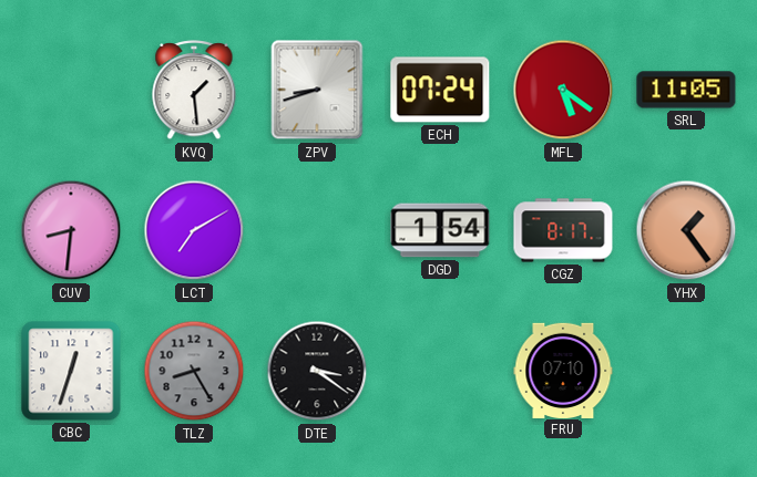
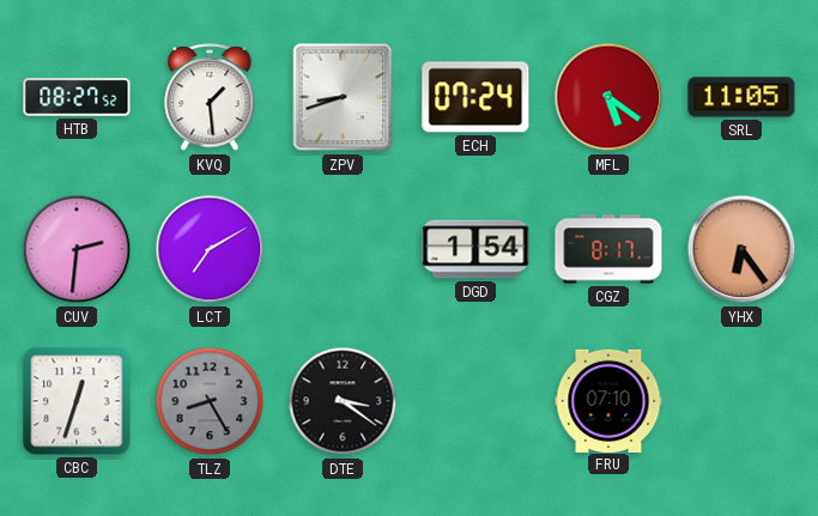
HTB: none -> 08:27
CUV: 8:31 -> 2:31
YHX: 1:24 -> 6:24
